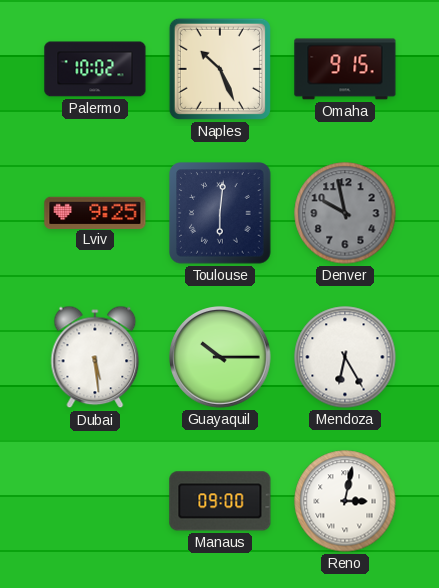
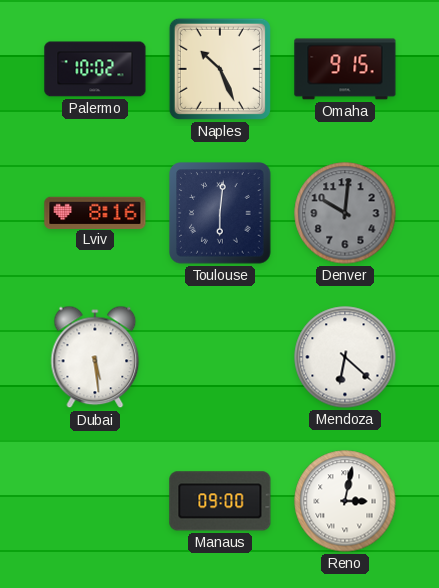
Lviv: 9:25 -> 8:16
Denver: 9:58 -> 10:01
Guayaquil: 10:15 -> none
Mendoza: 6:25 -> 6:22
